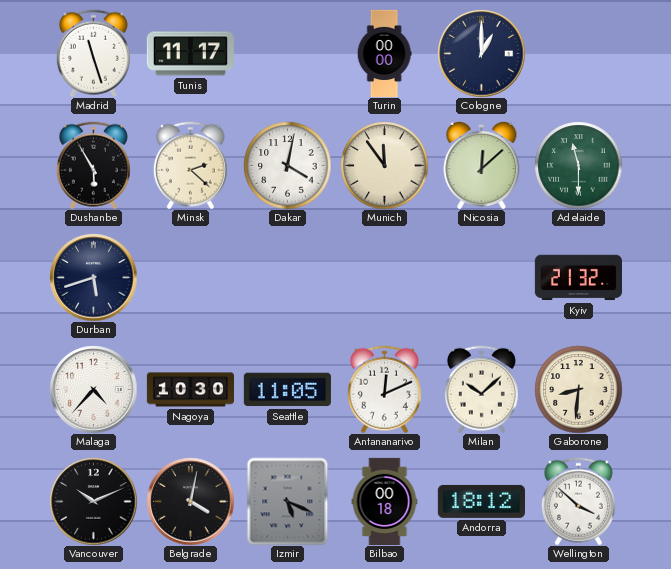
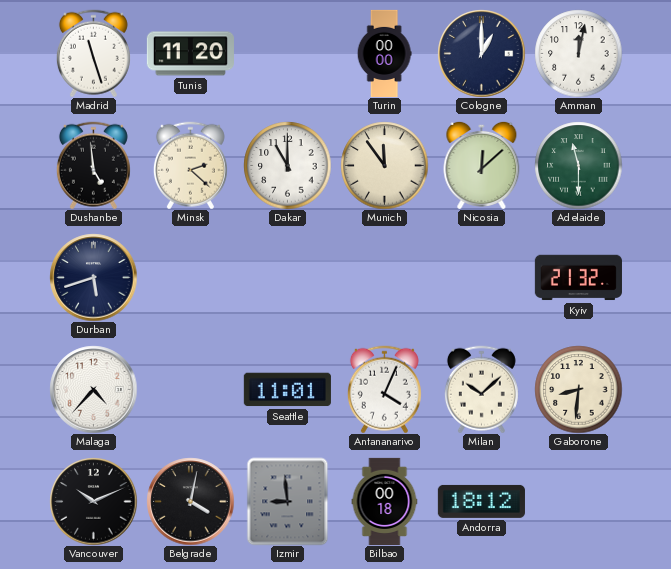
Tunis: 11:17 -> 11:20
Amman: none -> 12:02
Dushanbe: 5:55 -> 4:59
Dakar: 4:02 -> 11:00
Nagoya: 10:30 -> none
Seattle: 11:05 -> 11:01
Antananarivo: 12:11 -> 4:04
Izmir: 5:19 -> 8:59
Wellington: 3:52 -> none
